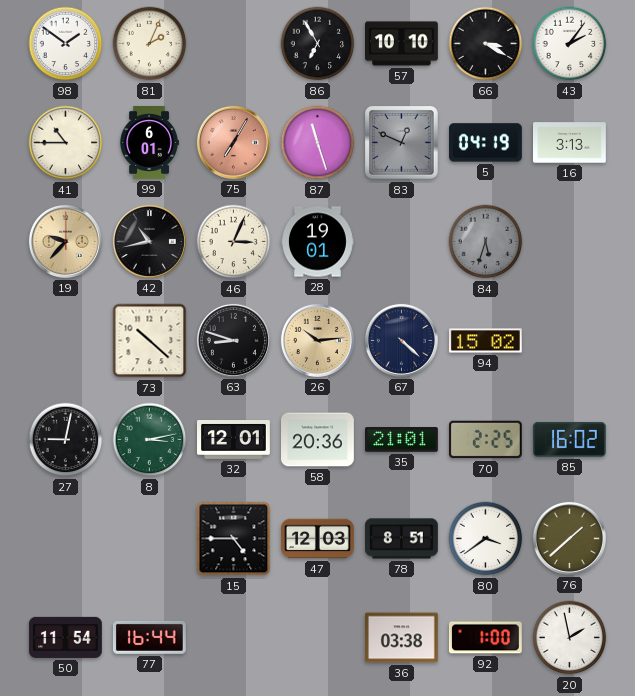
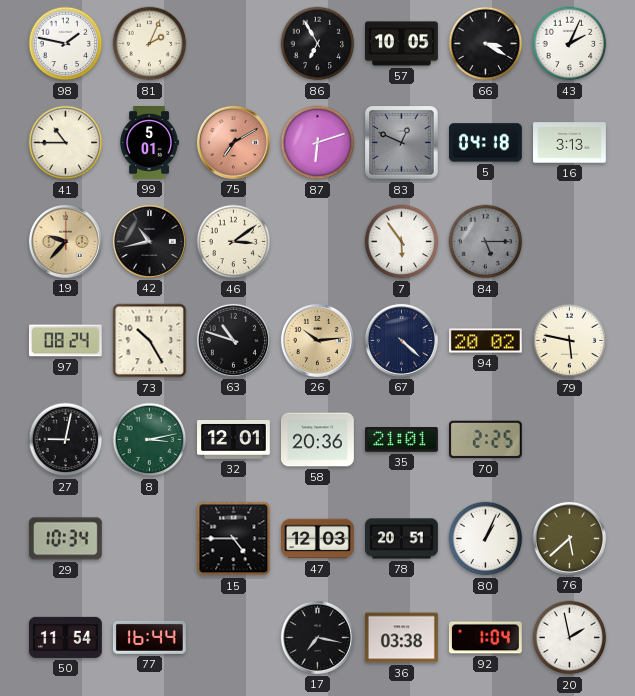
98: 1:51 -> 1:47
57: 10:10 -> 10:05
43: 2:06 -> 2:04
99: 6:01 -> 5:01
75: 7:05 -> 7:10
87: 11:27 -> 6:12
5: 04:19 -> 04:18
46: 3:04 -> 3:09
28: 19:01 -> none
7: none -> 5:54
84: 5:33 -> 5:15
97: none -> 08:24
73: 10:22 -> 10:25
63: 8:48 -> 10:48
94: 15:02 -> 20:02
79: none -> 5:47
85: 16:02 -> none
29: none -> 10:34
78: 8:51 -> 20:51
80: 3:39 -> 1:04
76: 1:38 -> 5:38
17: none -> 7:17
92: 1:00 -> 1:04
